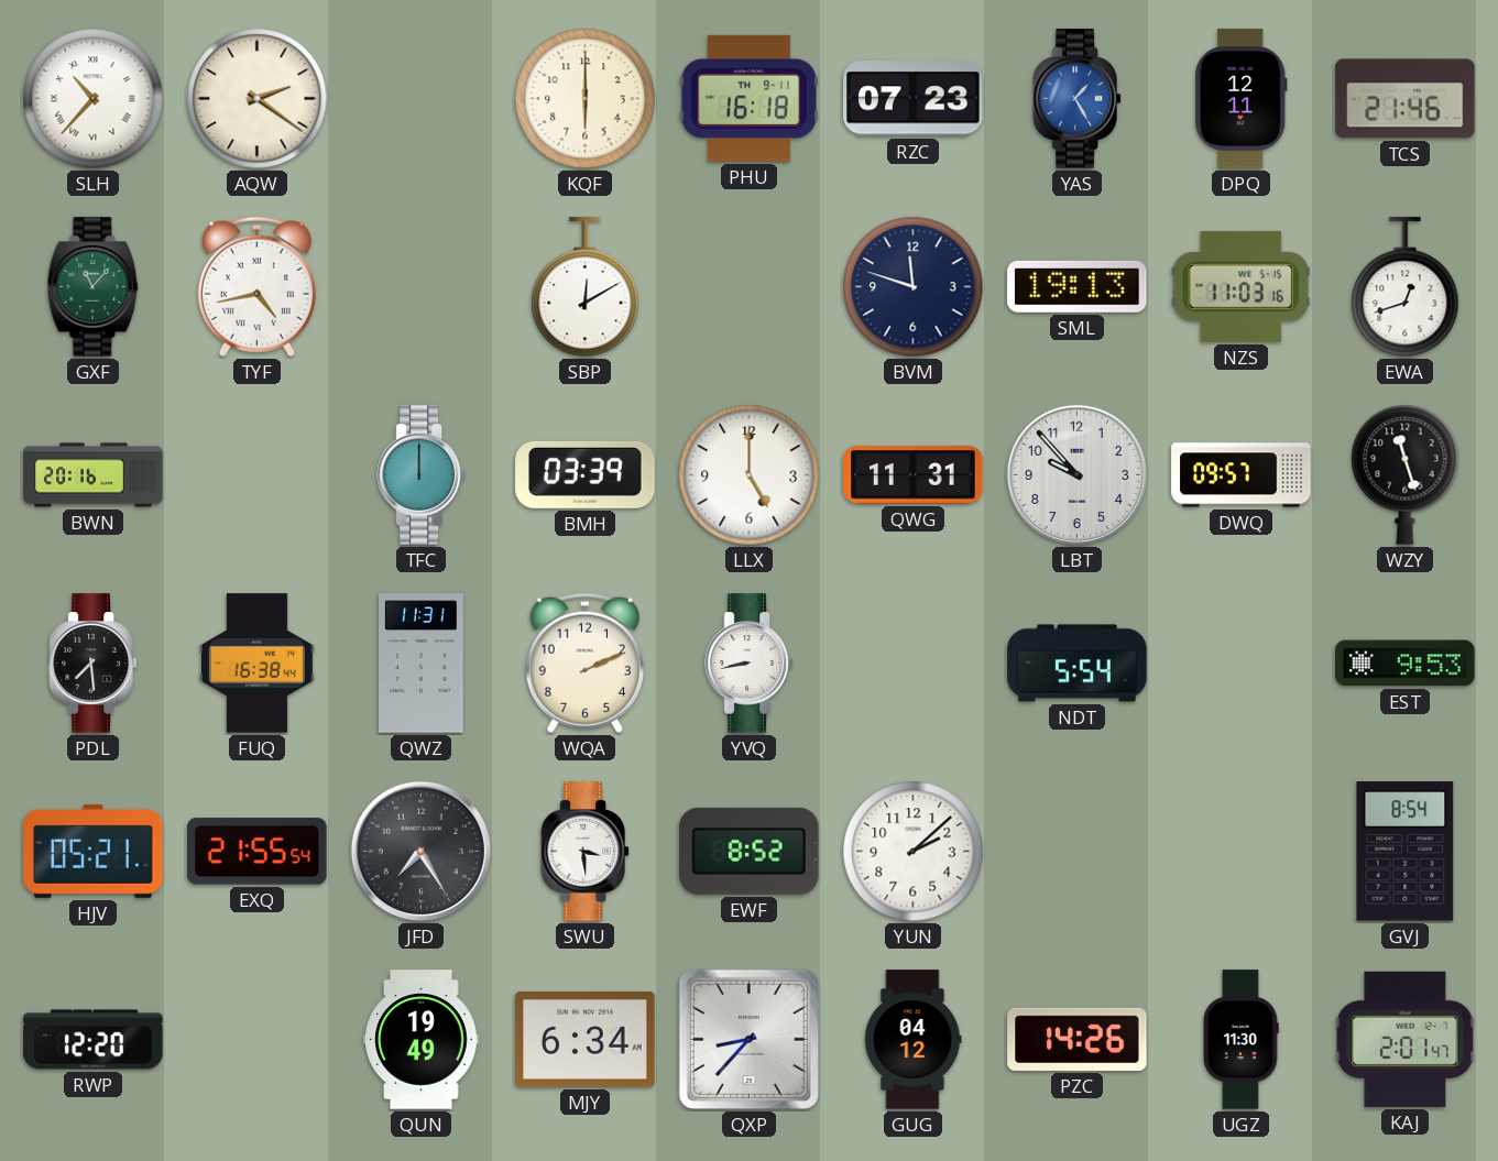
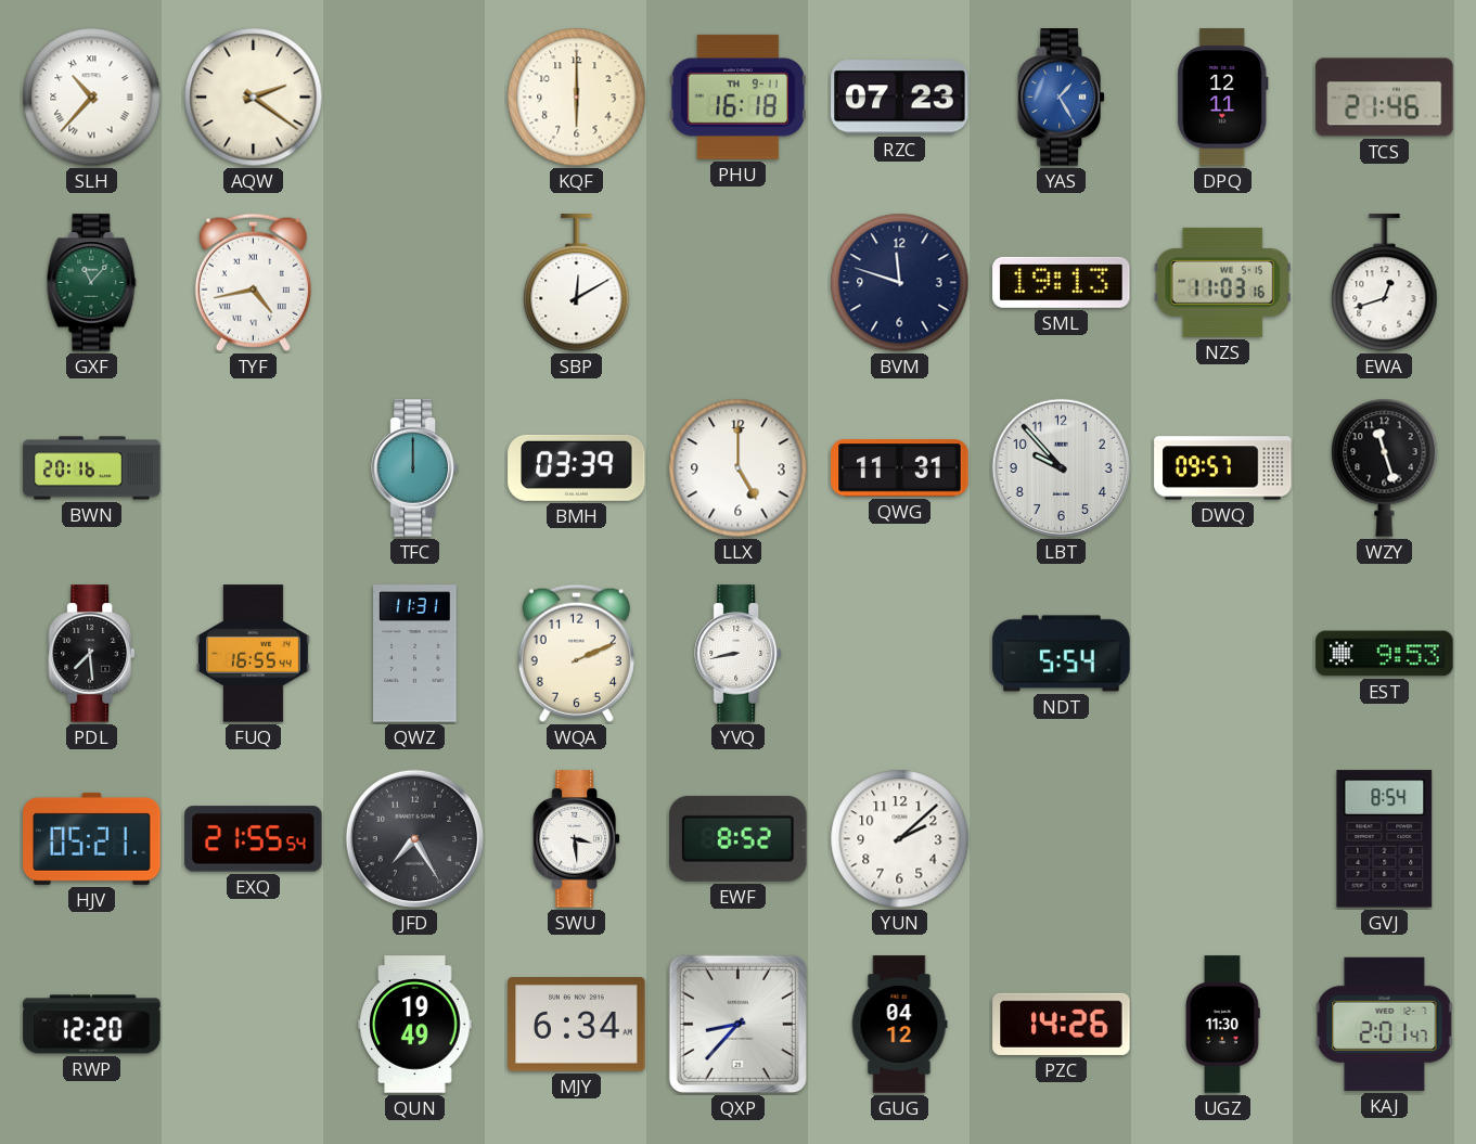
FUQ: 16:38 -> 16:55
